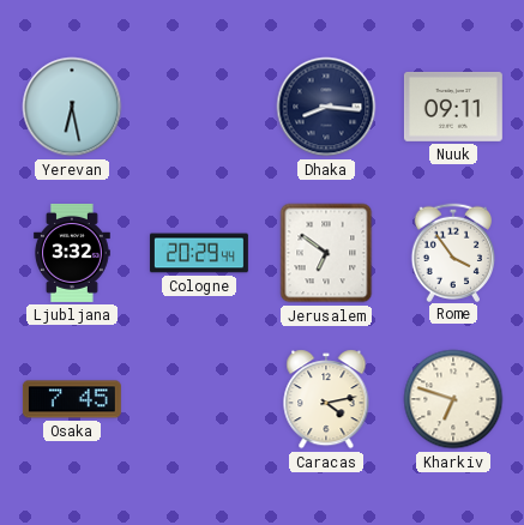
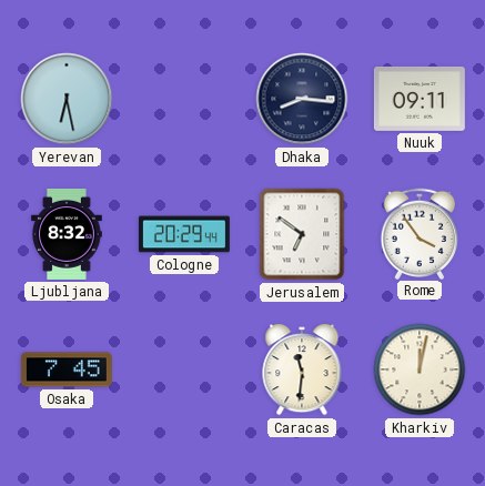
Ljubljana: 3:32 -> 8:32
Caracas: 4:13 -> 11:31
Kharkiv: 6:48 -> 12:02
